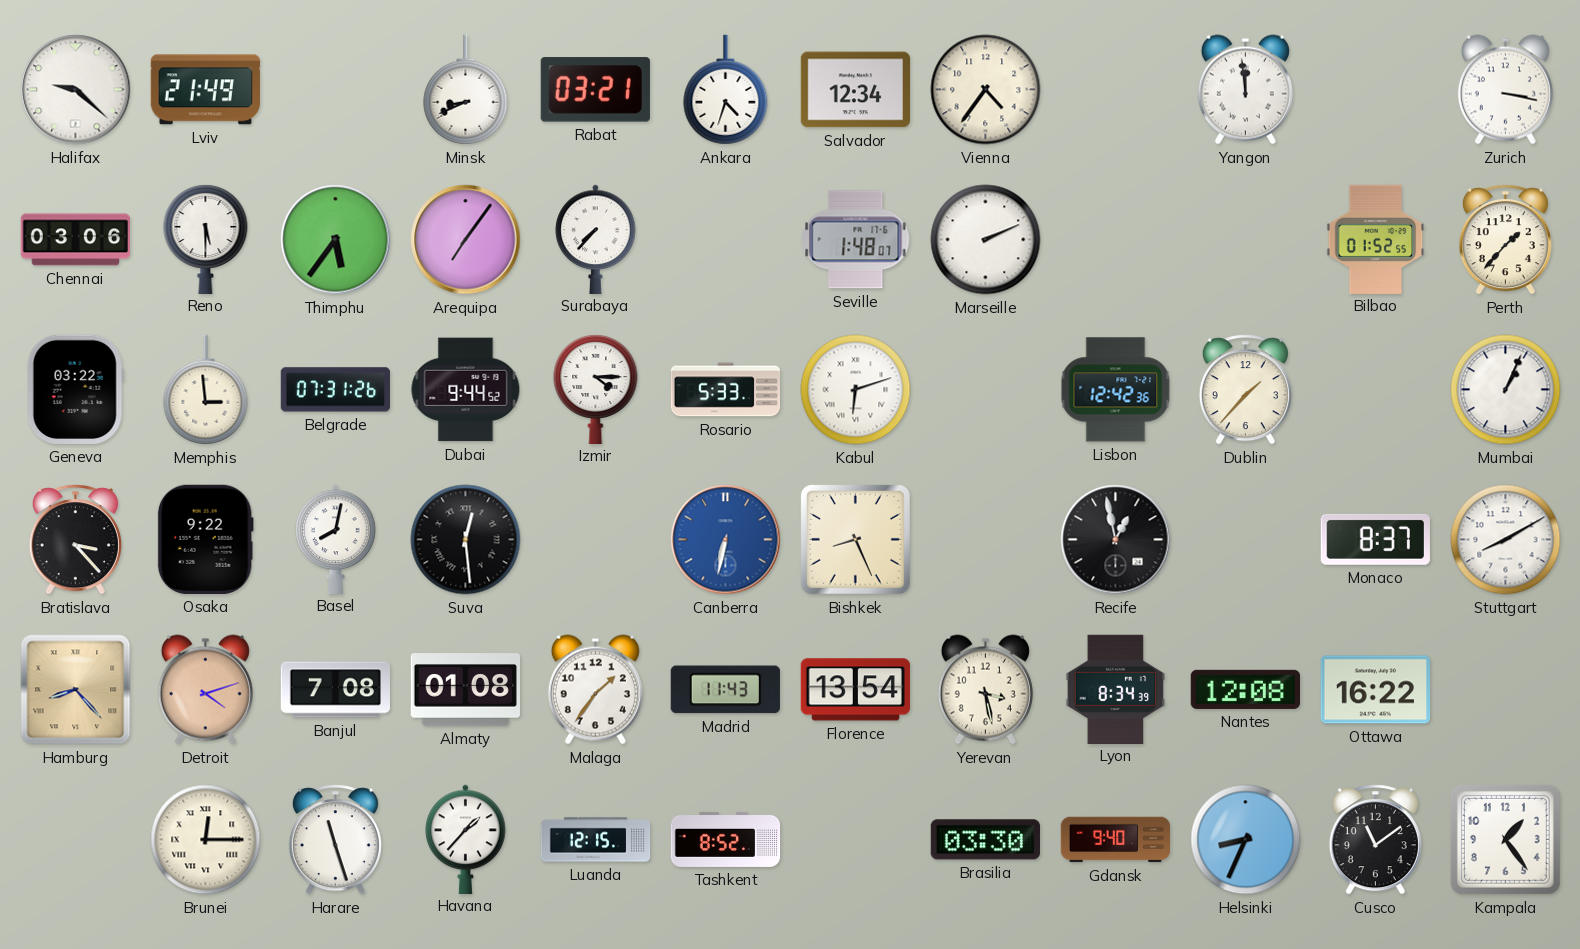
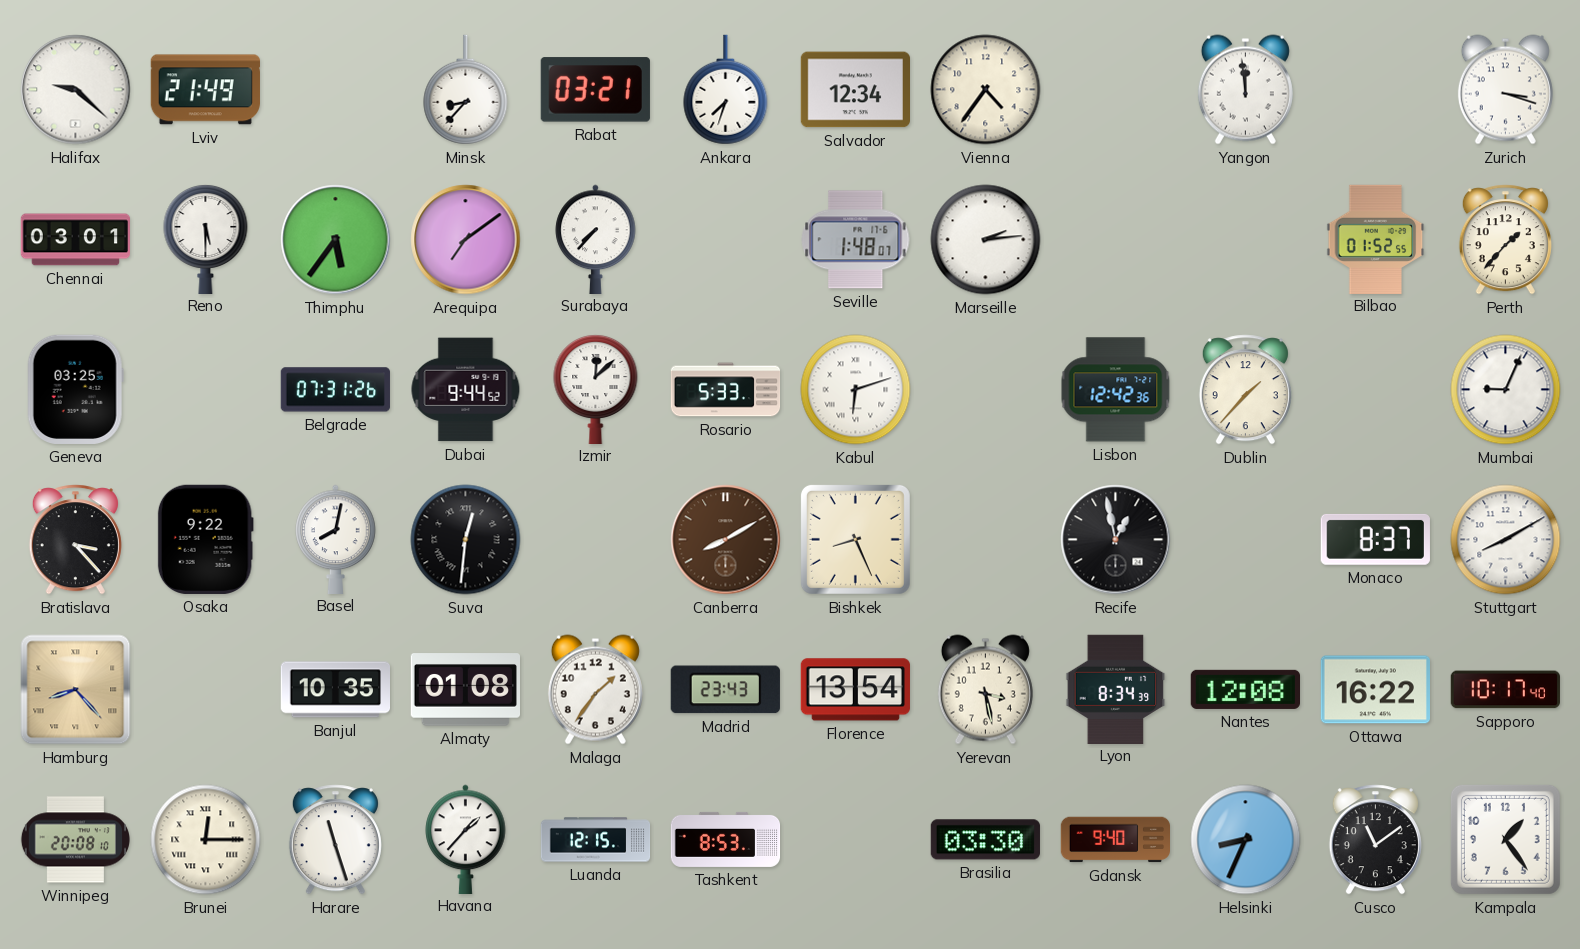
Minsk: 8:41 -> 8:37
Ankara: 4:33 -> 7:33
Zurich: 3:17 -> 3:18
Chennai: 03:06 -> 03:01
Arequipa: 7:06 -> 7:09
Marseille: 2:11 -> 2:14
Geneva: 03:22 -> 03:25
Memphis: 2:59 -> none
Izmir: 4:15 -> 12:08
Mumbai: 1:04 -> 9:04
Suva: 12:29 -> 12:31
Canberra: 6:32 -> 8:10
Canberra dial: blue -> brown
Detroit: 4:12 -> none
Banjul: 7:08 -> 10:35
Madrid: 11:43 -> 23:43
Sapporo: none -> 10:17
Winnipeg: none -> 20:08
Tashkent: 8:52 -> 8:53
